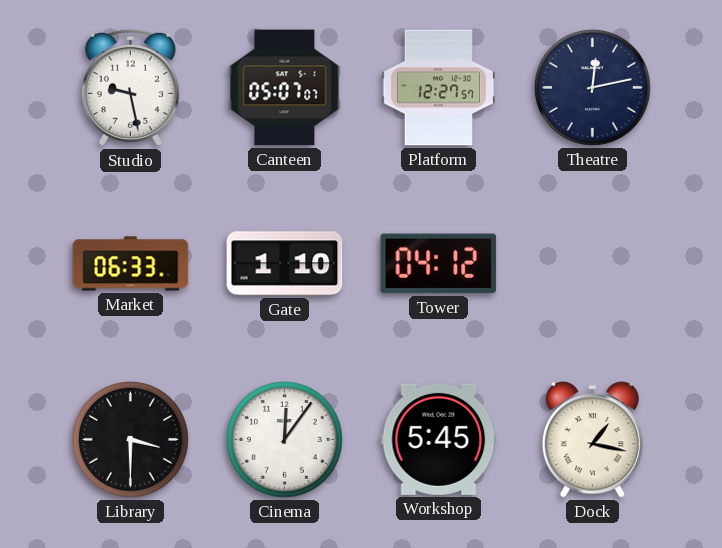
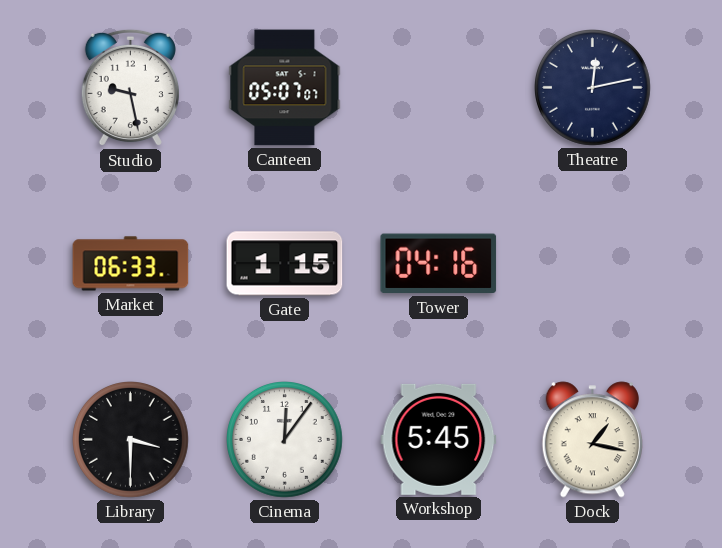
Platform: 12:27 -> none
Gate: 1:10 -> 1:15
Tower: 04:12 -> 04:16
